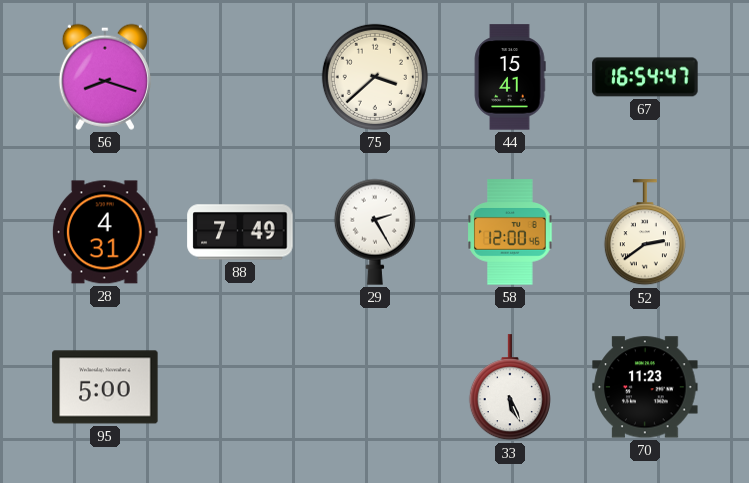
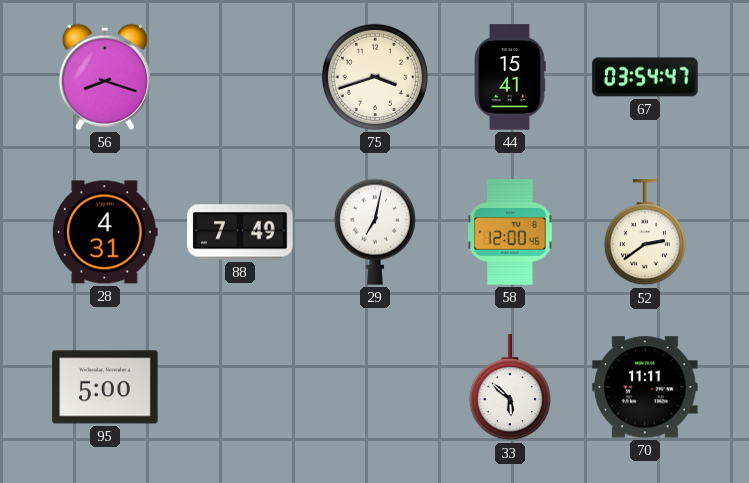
75: 3:38 -> 3:42
67: 16:54 -> 03:54
29: 2:25 -> 7:02
33: 5:26 -> 5:52
70: 11:23 -> 11:11
